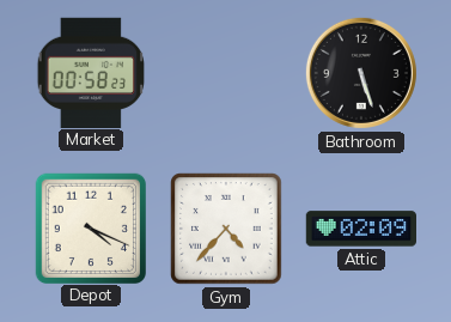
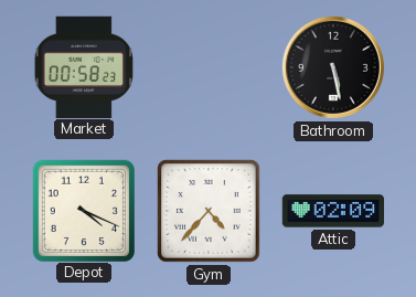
Bathroom: 5:27 -> 5:28
